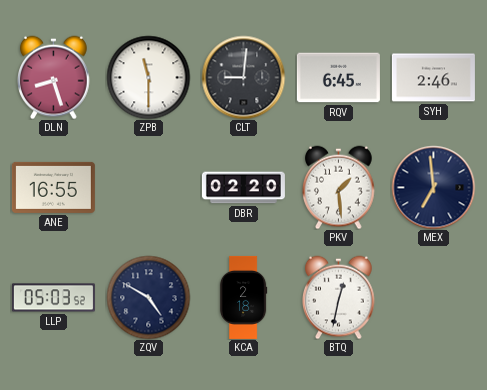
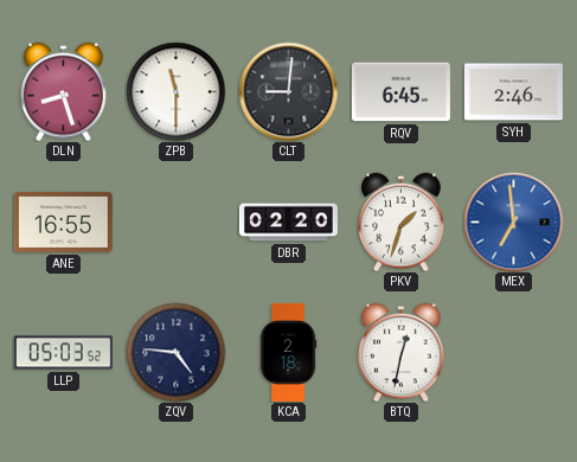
PKV: 1:29 -> 1:33
MEX dial: navy -> blue
ZQV: 4:50 -> 4:46
